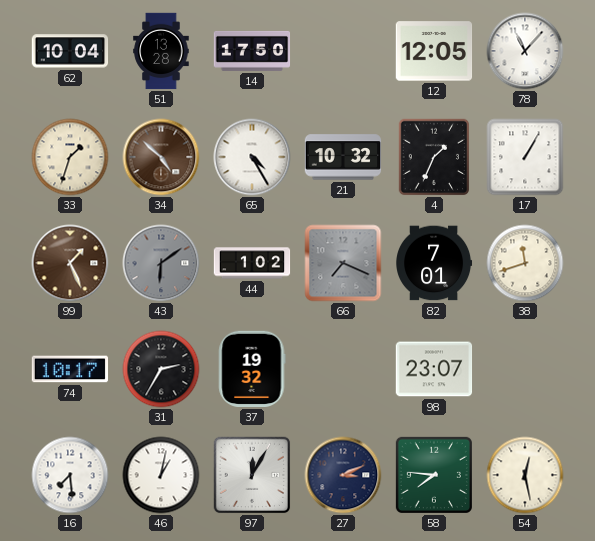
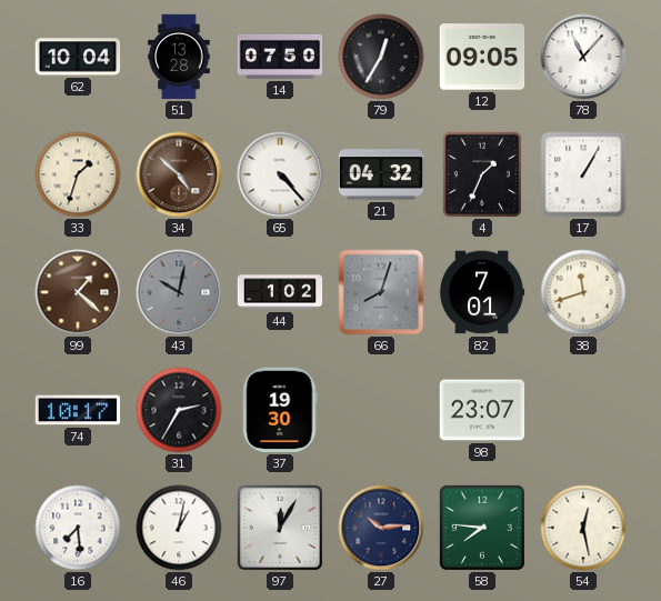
14: 17:50 -> 07:50
79: none -> 12:35
12: 12:05 -> 09:05
65: 4:25 -> 4:23
21: 10:32 -> 04:32
99: 1:26 -> 1:22
43: 6:09 -> 10:02
66: 7:19 -> 8:03
37: 19:32 -> 19:30
27: 3:11 -> 10:14
